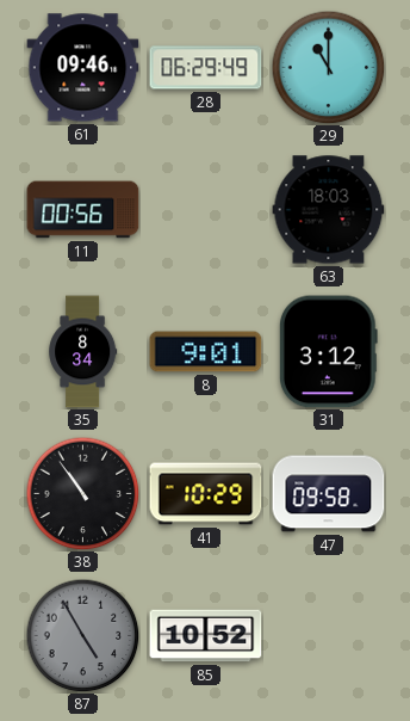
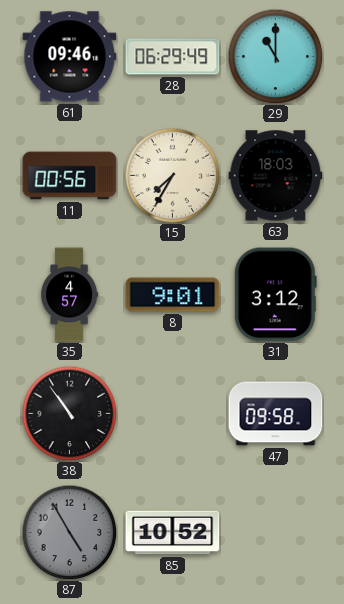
15: none -> 7:35
35: 8:34 -> 4:57
41: 10:29 -> none
